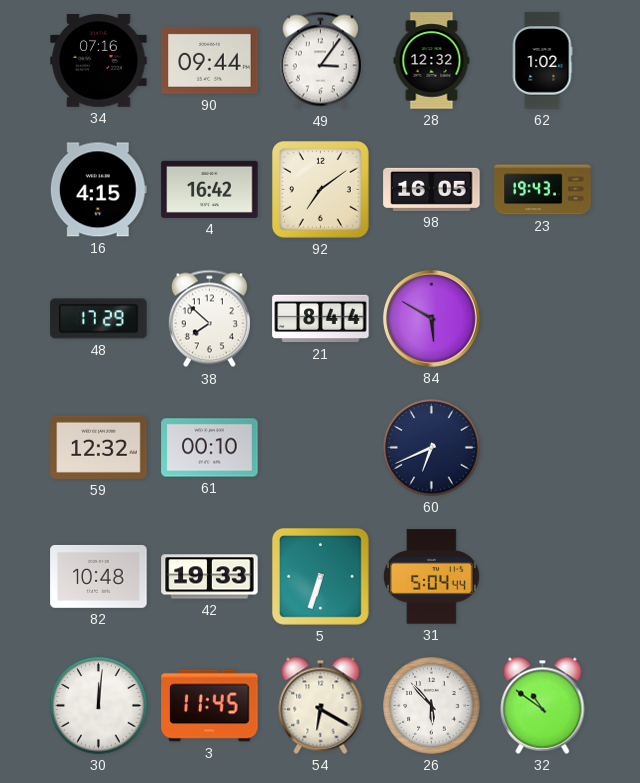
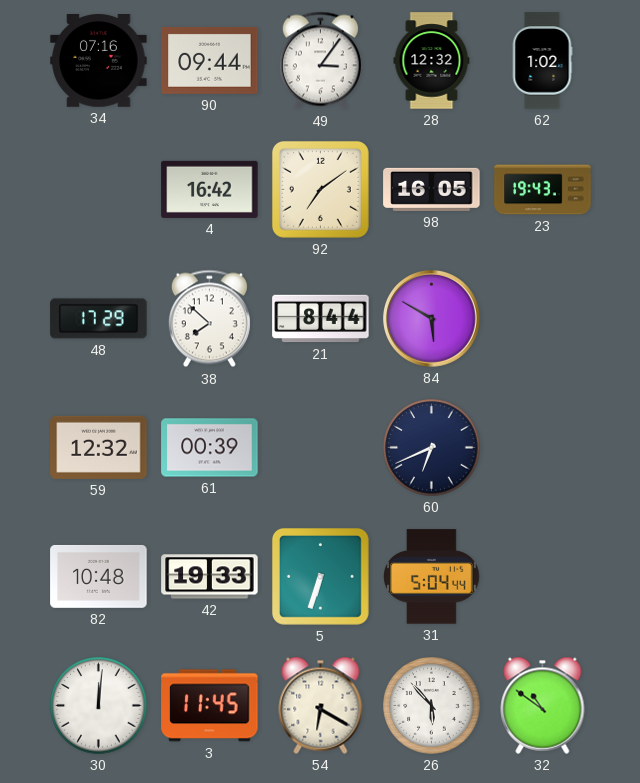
16: 4:15 -> none
61: 00:10 -> 00:39
